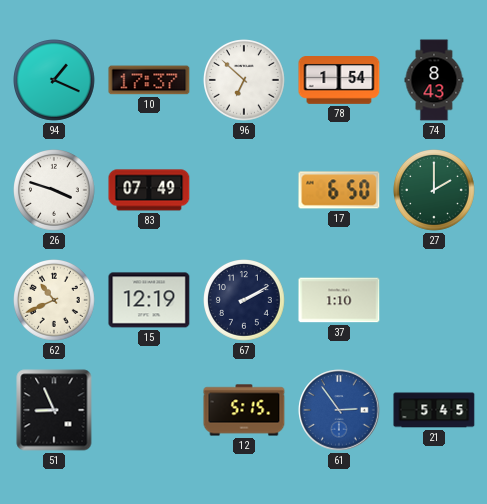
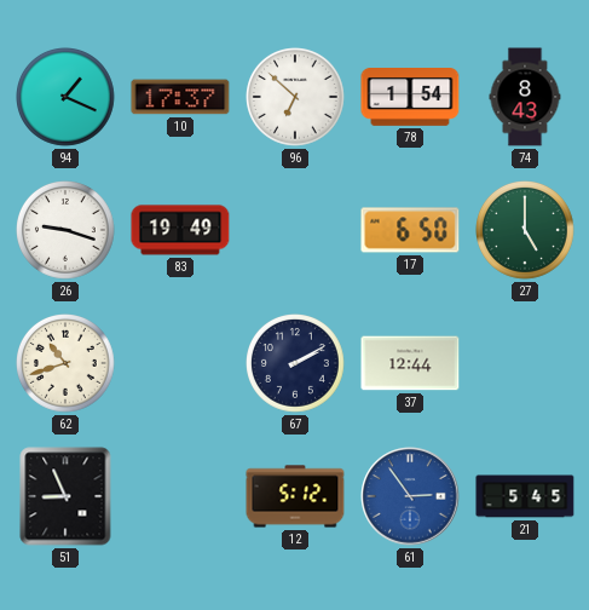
26: 3:48 -> 9:18
83: 07:49 -> 19:49
27: 2:00 -> 5:00
62: 10:41 -> 10:42
15: 12:19 -> none
37: 1:10 -> 12:44
12: 5:15 -> 5:12
